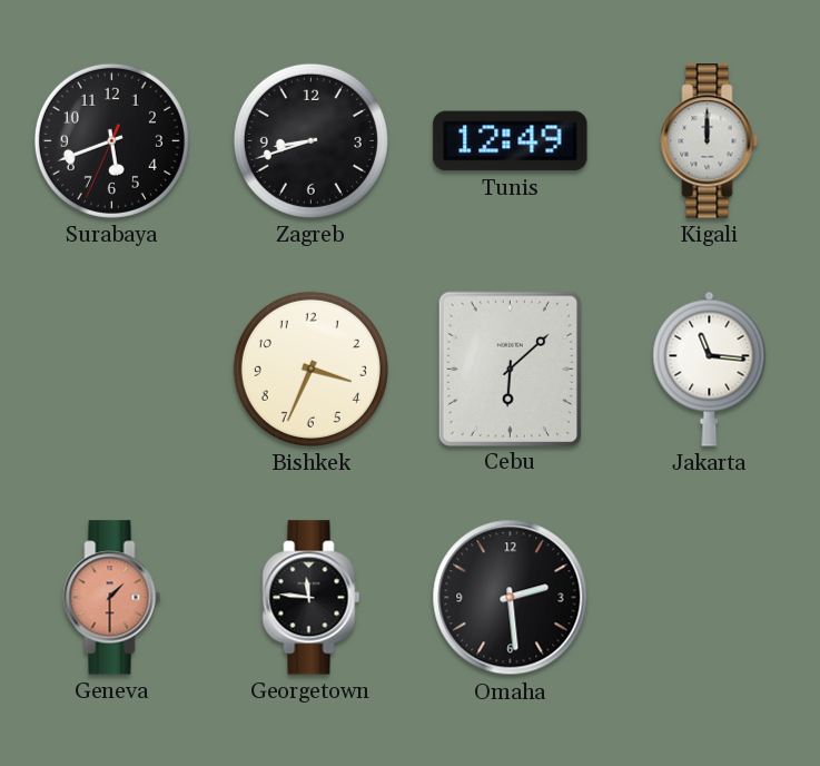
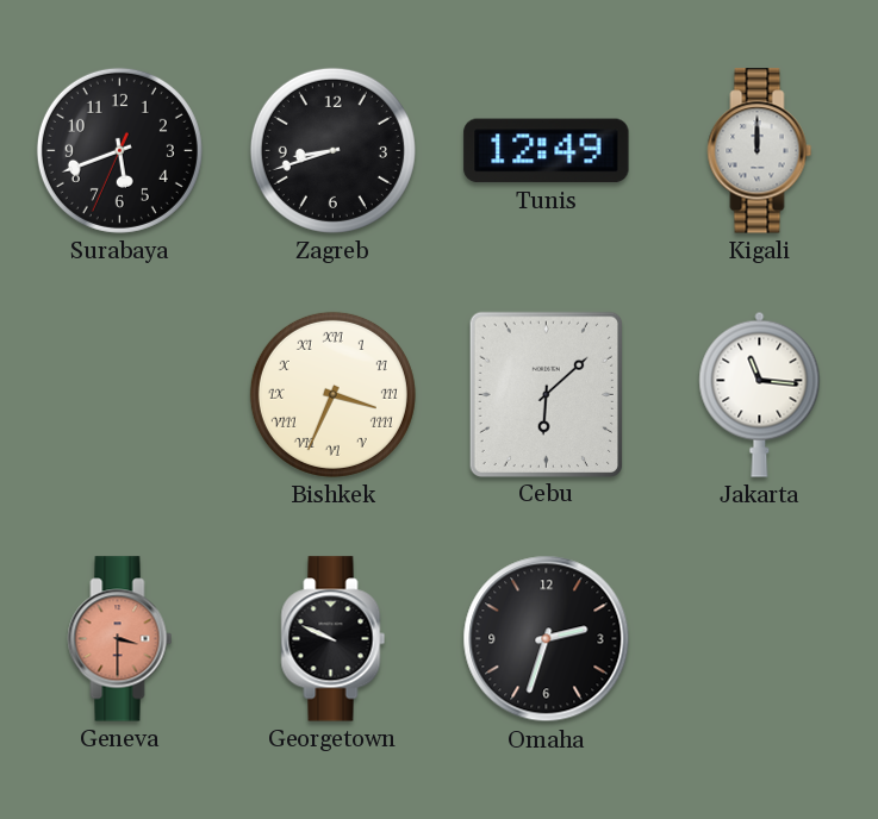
Bishkek numerals: Arabic -> Roman
Geneva: 1:30 -> 3:30
Georgetown: 11:46 -> 9:49
Omaha: 2:29 -> 2:33
